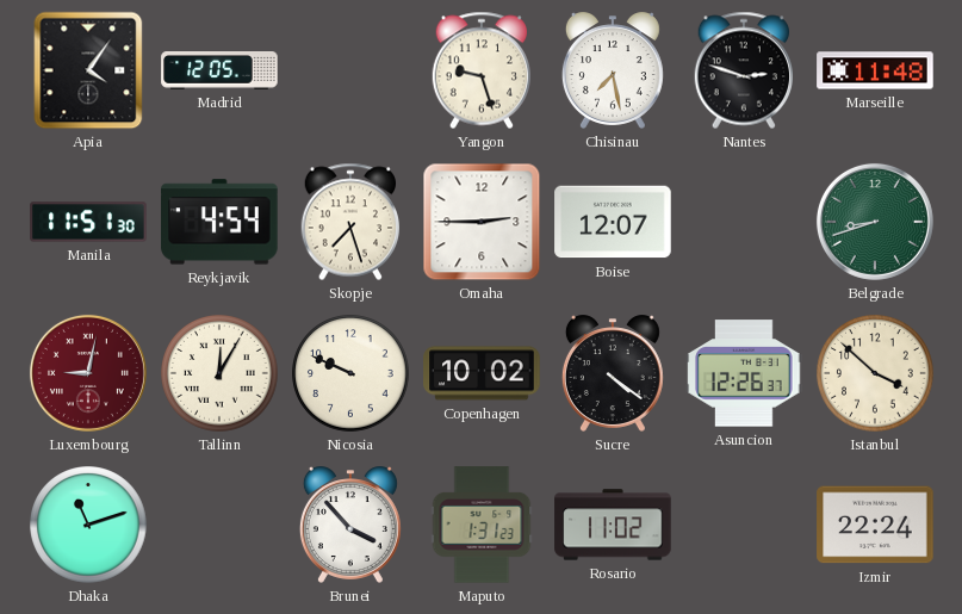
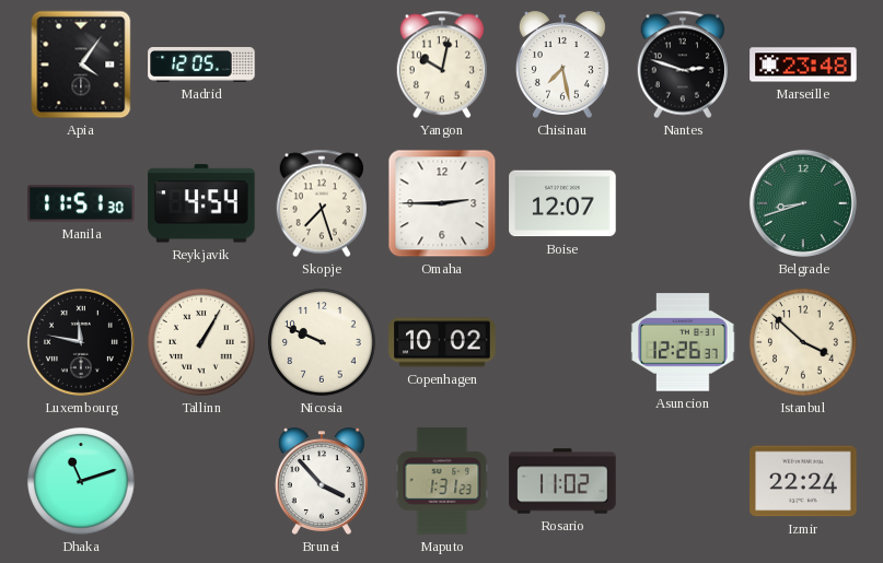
Yangon: 9:27 -> 10:02
Marseille: 11:48 -> 23:48
Luxembourg: 9:02 -> 11:47
Luxembourg dial: burgundy -> black
Tallinn: 12:05 -> 1:05
Sucre: 4:21 -> none
